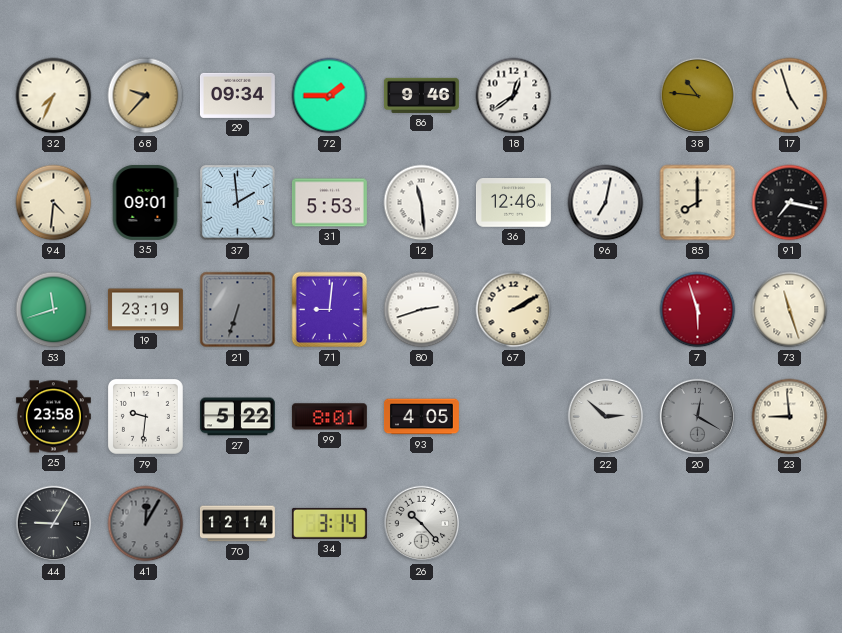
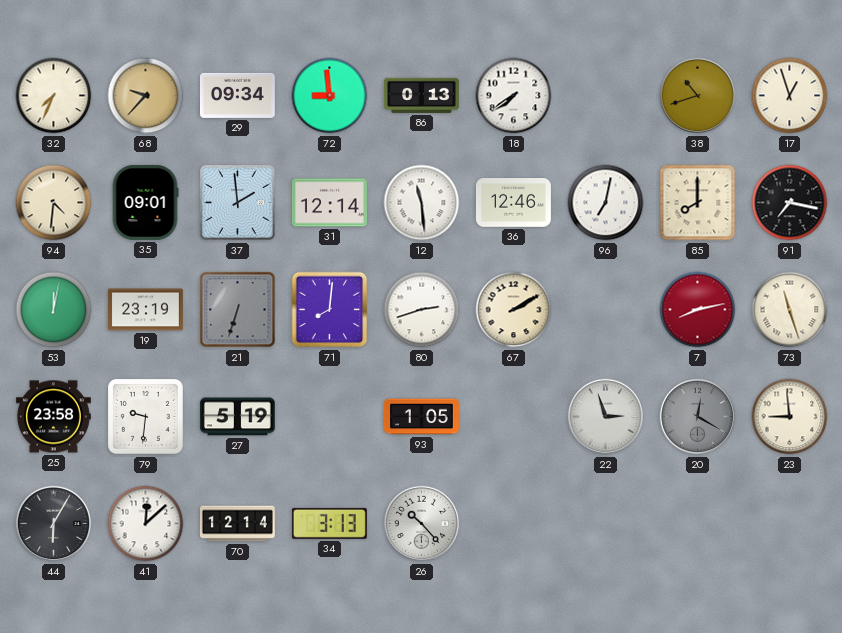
72: 1:45 -> 8:59
86: 9:46 -> 0:13
18: 12:39 -> 7:39
38: 10:46 -> 10:42
17: 4:57 -> 12:57
31: 5:53 -> 12:14
53: 11:42 -> 12:02
71: 9:01 -> 8:01
7: 5:57 -> 8:13
27: 5:22 -> 5:19
99: 8:01 -> none
93: 4:05 -> 1:05
22: 2:52 -> 2:57
44: 9:05 -> 6:05
41: 12:05 -> 12:08
41 dial: grey -> white
34: 3:14 -> 3:13
